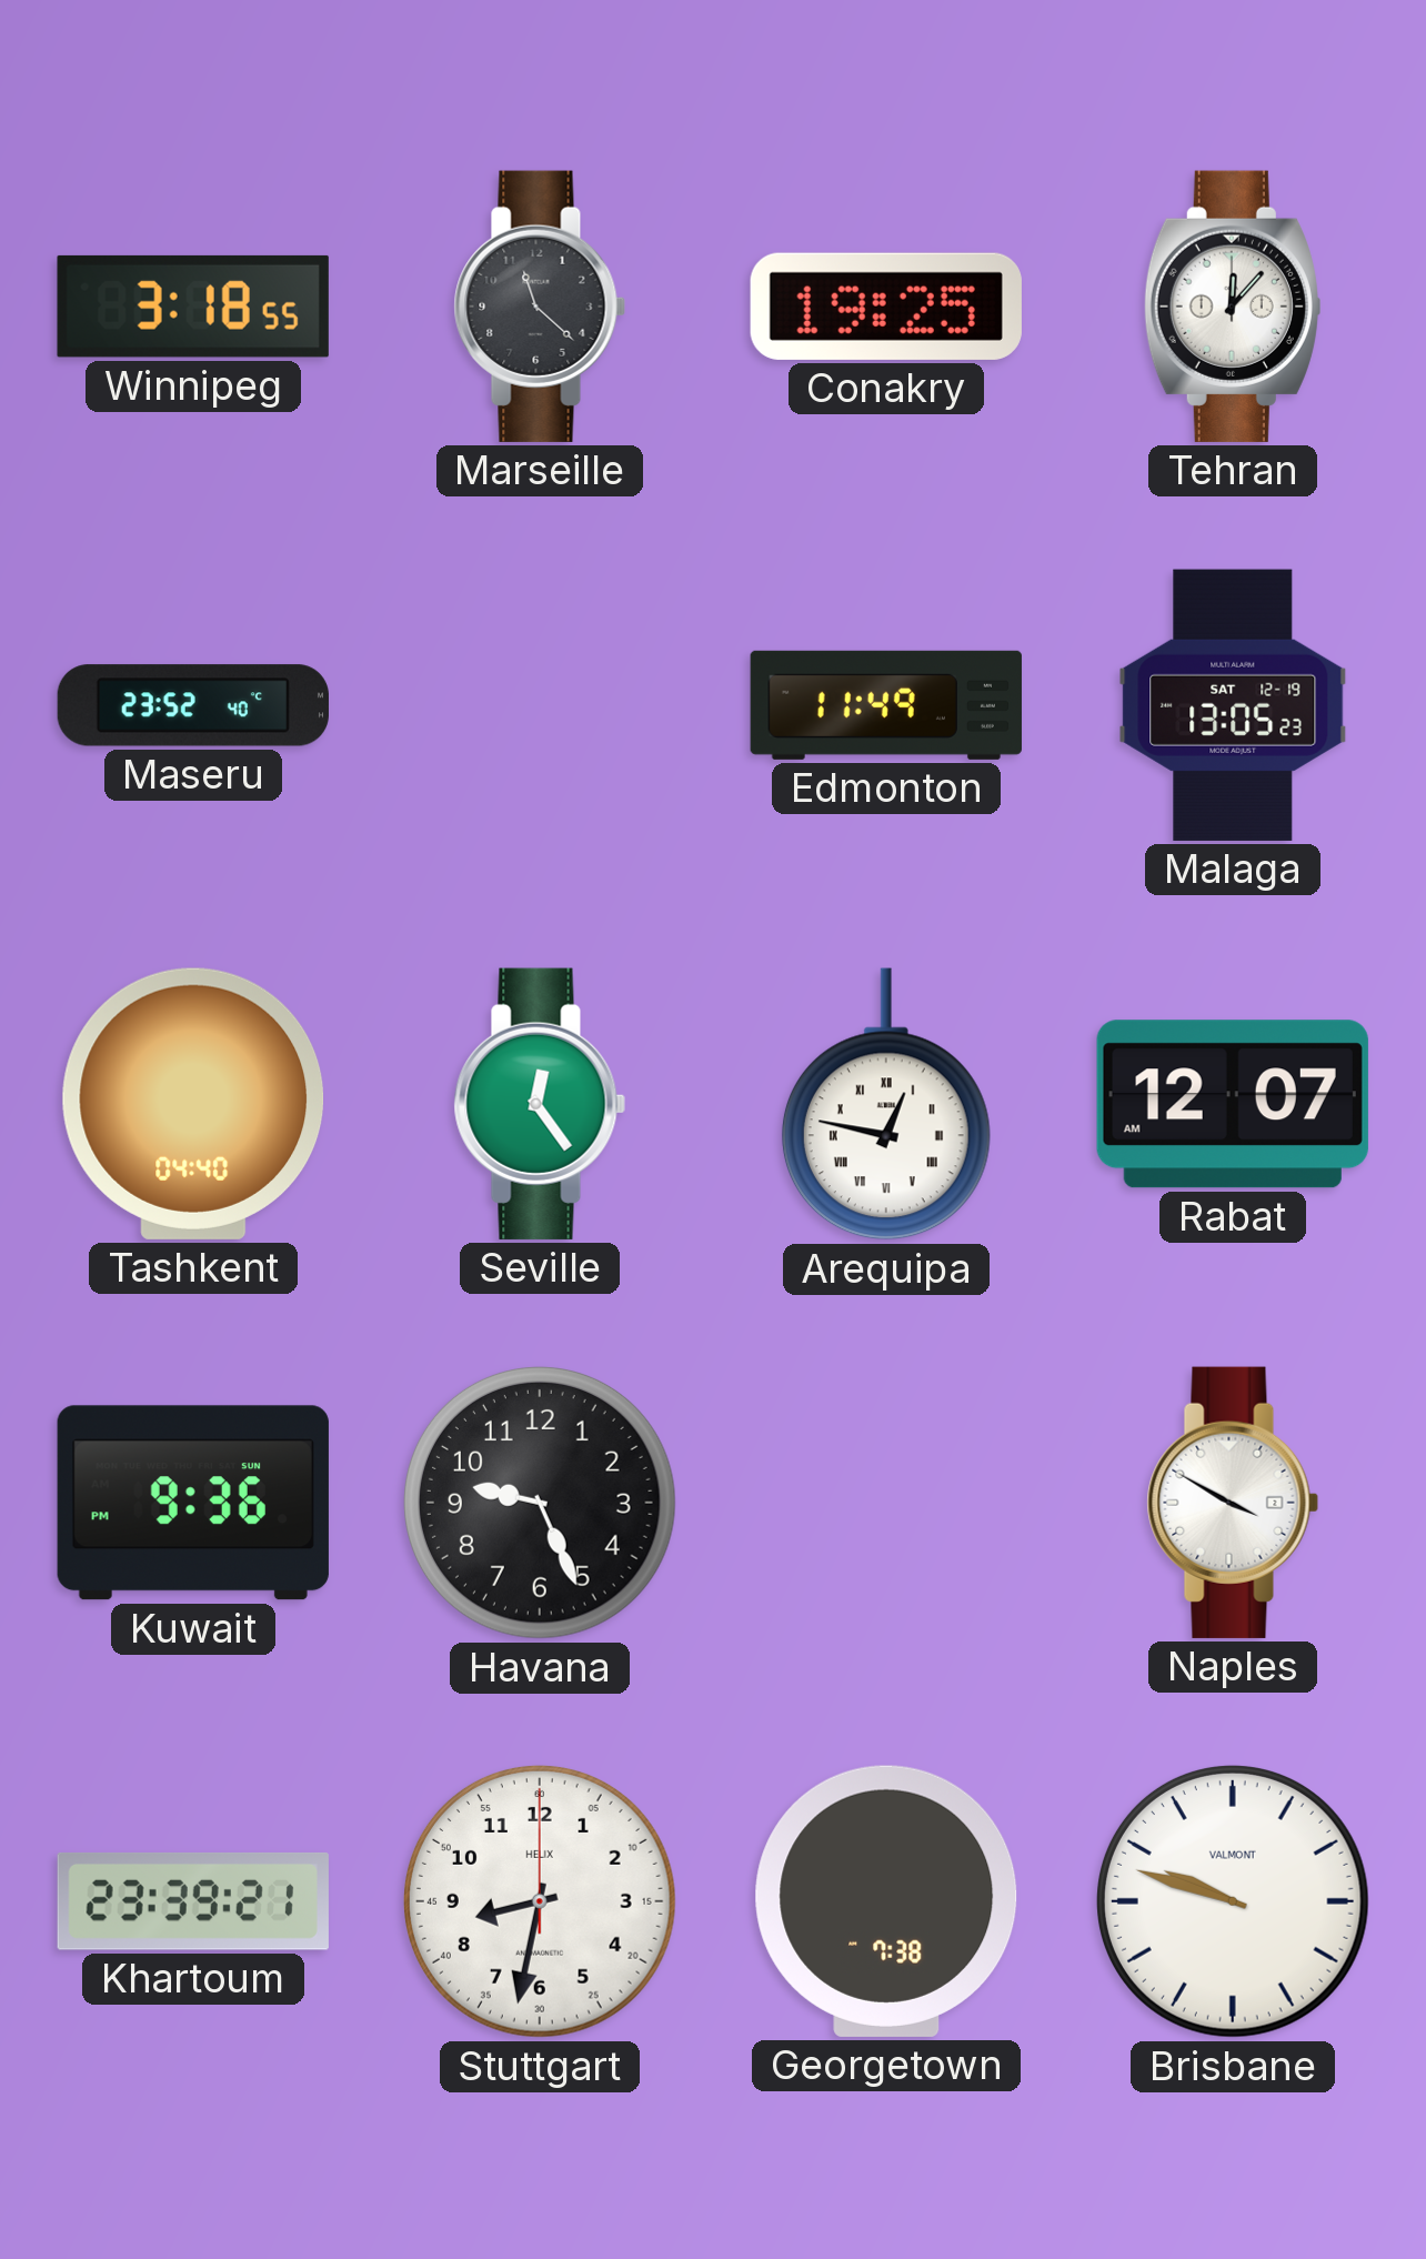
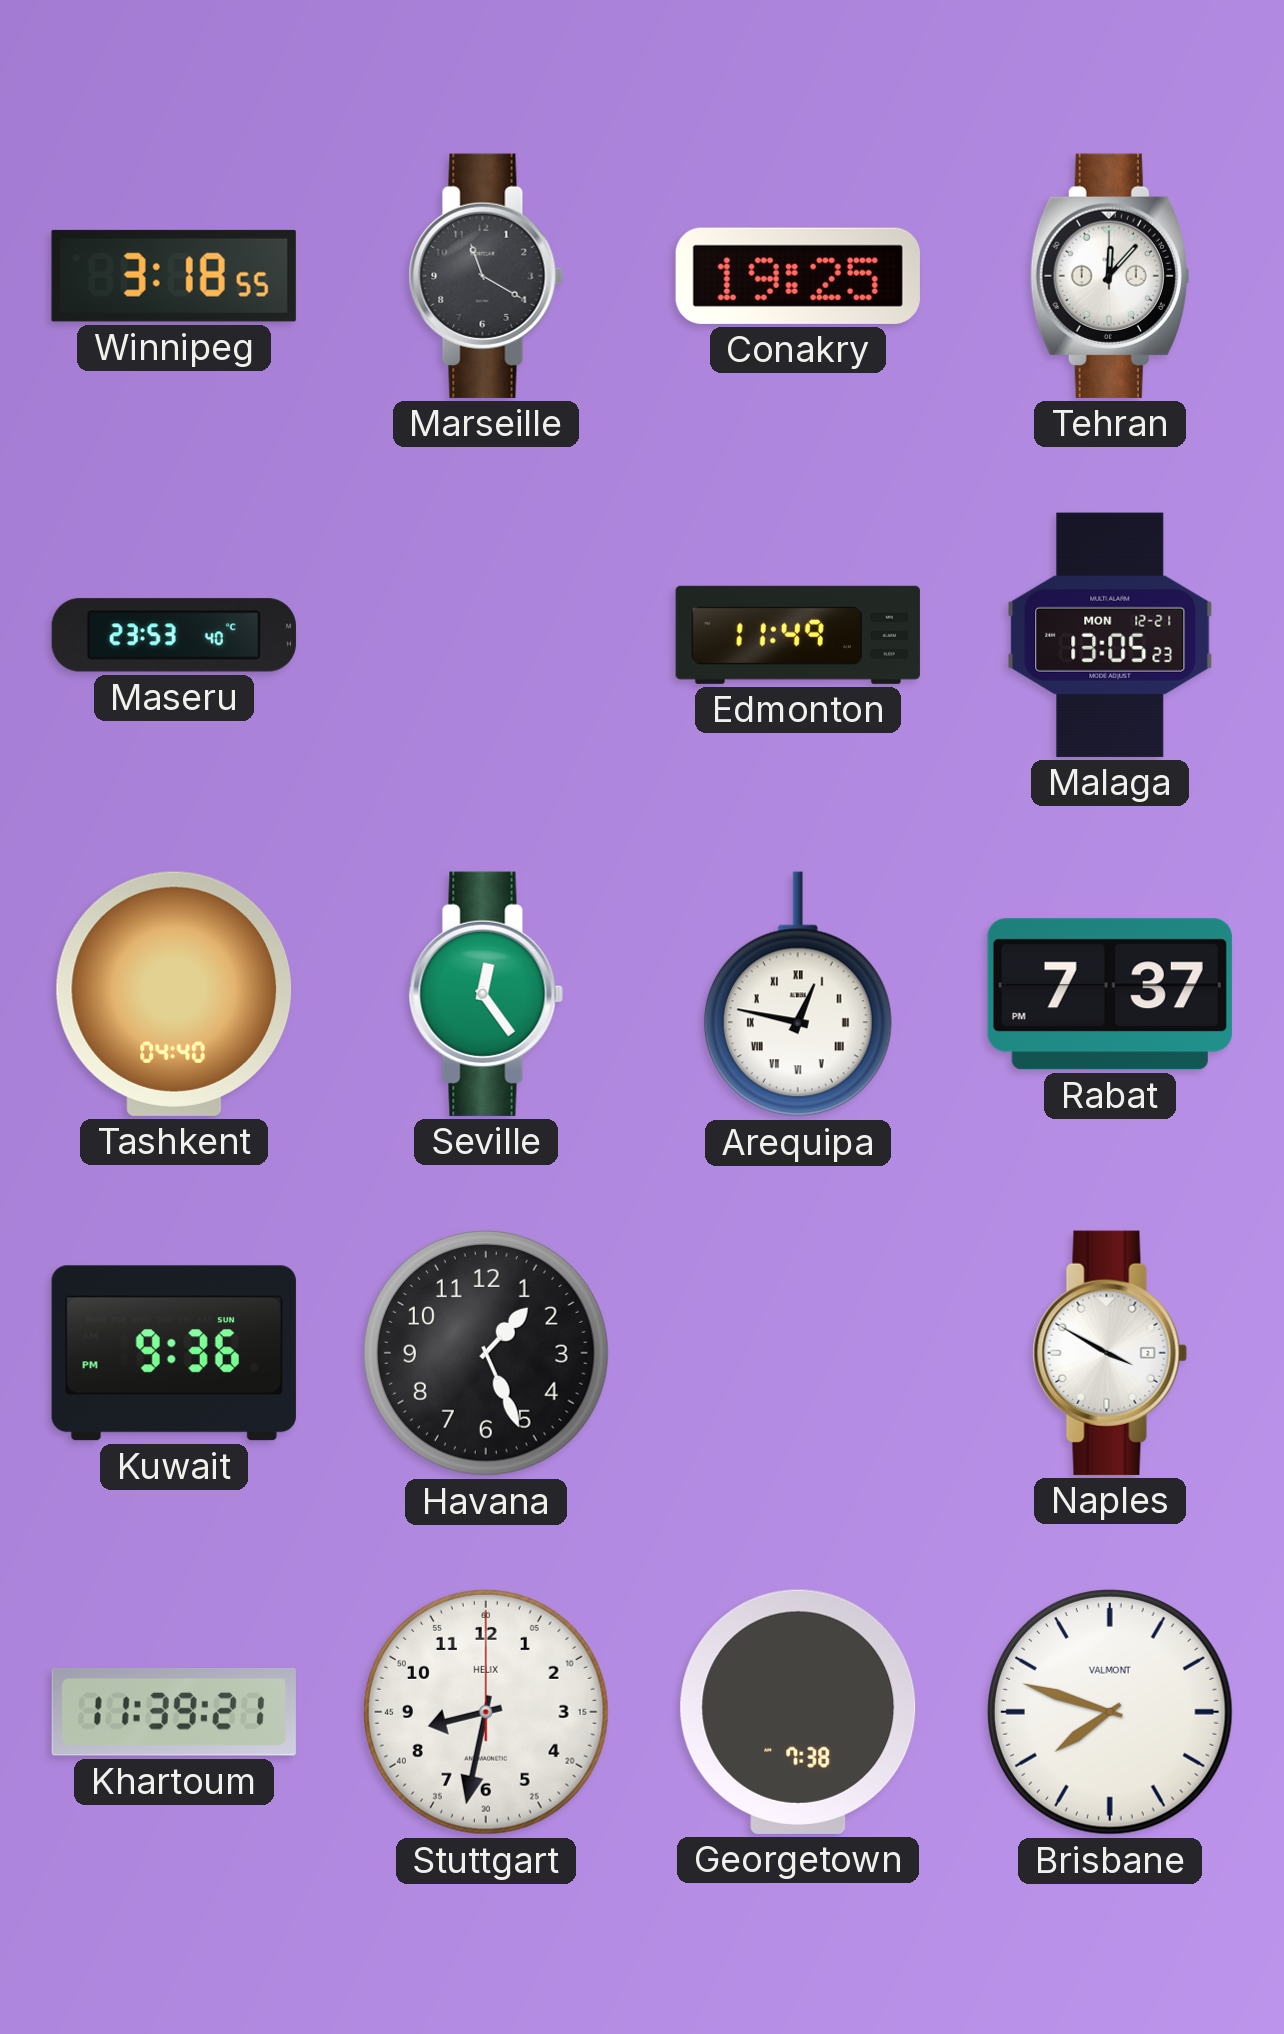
Marseille: 11:22 -> 11:20
Maseru: 23:52 -> 23:53
Malaga date: SAT 12-19 -> MON 12-21
Rabat: 12:07 -> 7:37
Havana: 9:26 -> 1:26
Khartoum: 23:39 -> 11:39
Brisbane: 9:48 -> 7:48
